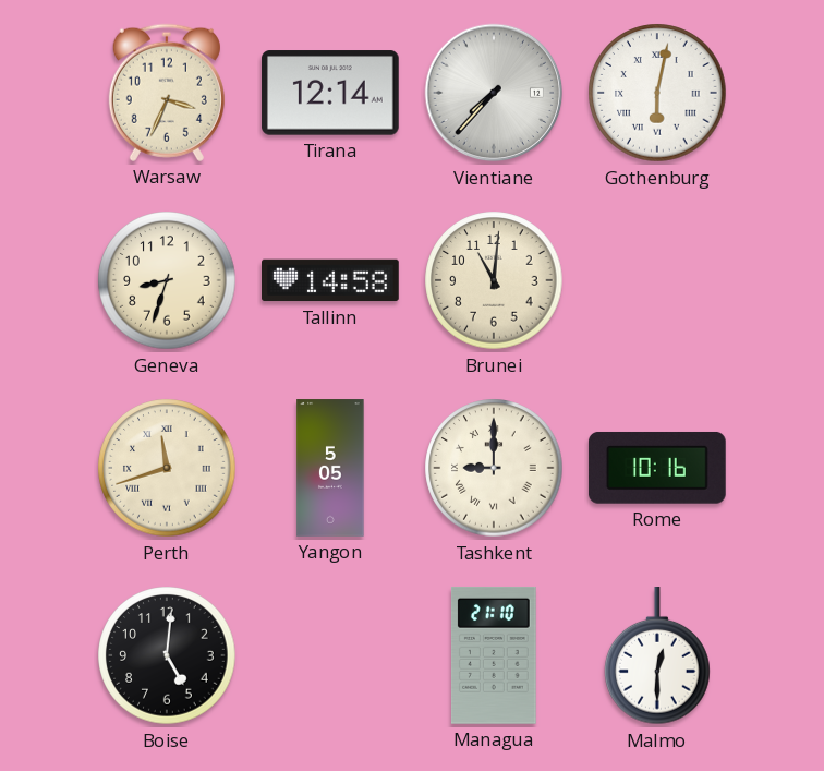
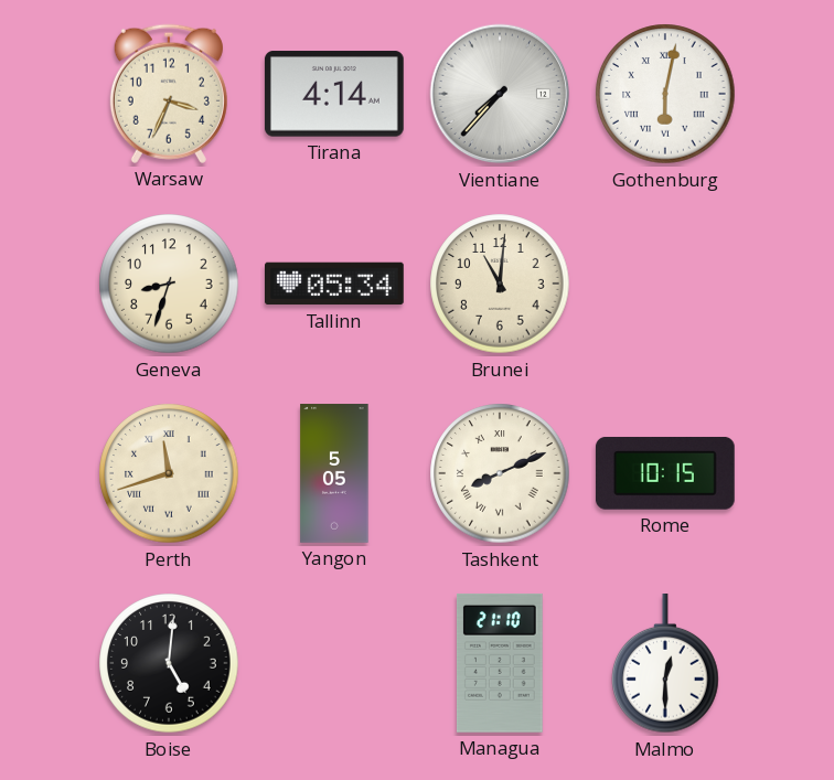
Tirana: 12:14 -> 4:14
Tallinn: 14:58 -> 05:34
Tashkent: 9:00 -> 8:11
Rome: 10:16 -> 10:15
